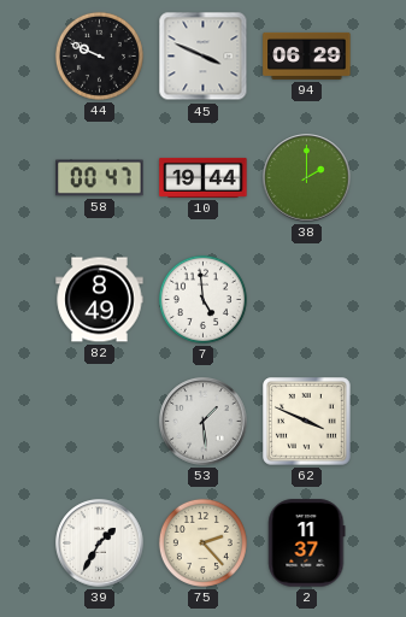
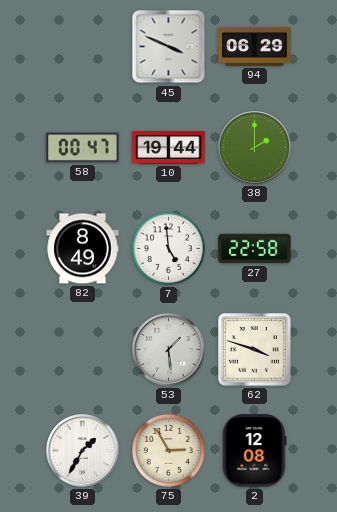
44: 9:49 -> none
27: none -> 22:58
62: 3:49 -> 3:48
75: 2:23 -> 2:55
2: 11:37 -> 12:08
